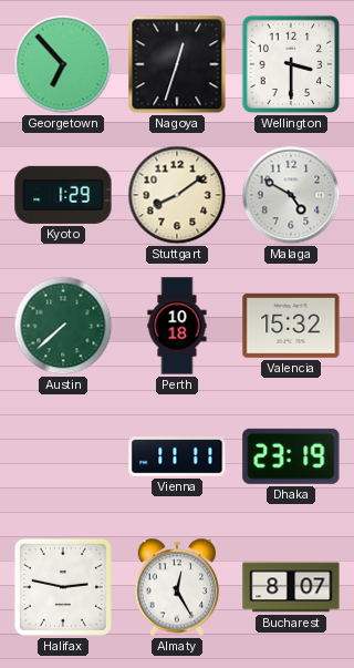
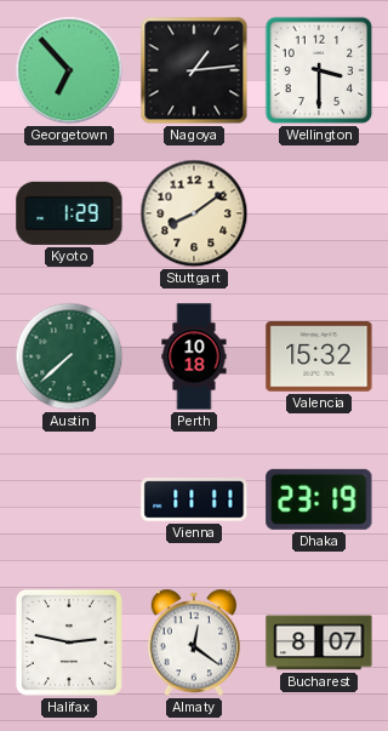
Nagoya: 12:33 -> 1:14
Malaga: 4:50 -> none
Almaty: 12:25 -> 12:21
